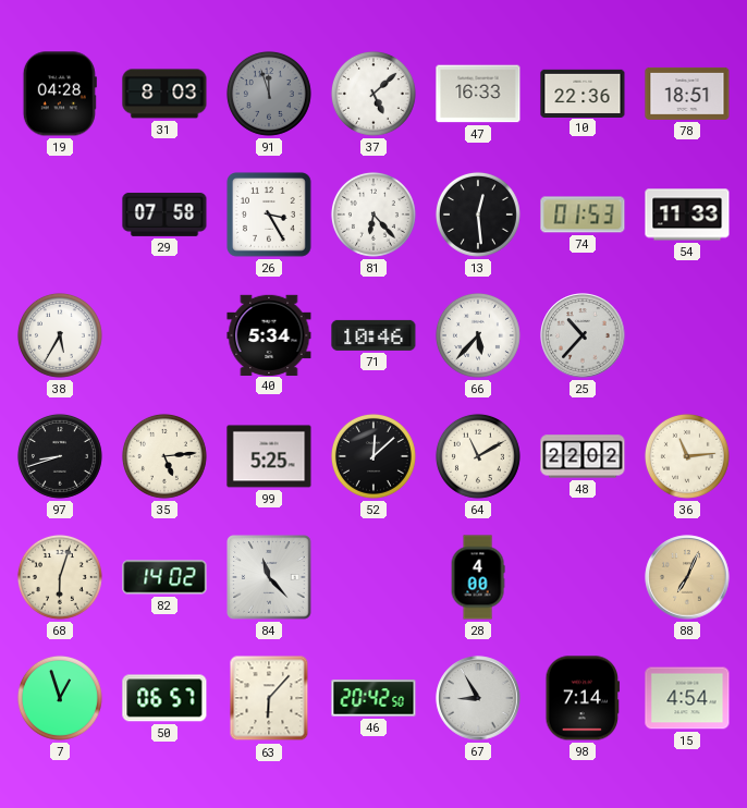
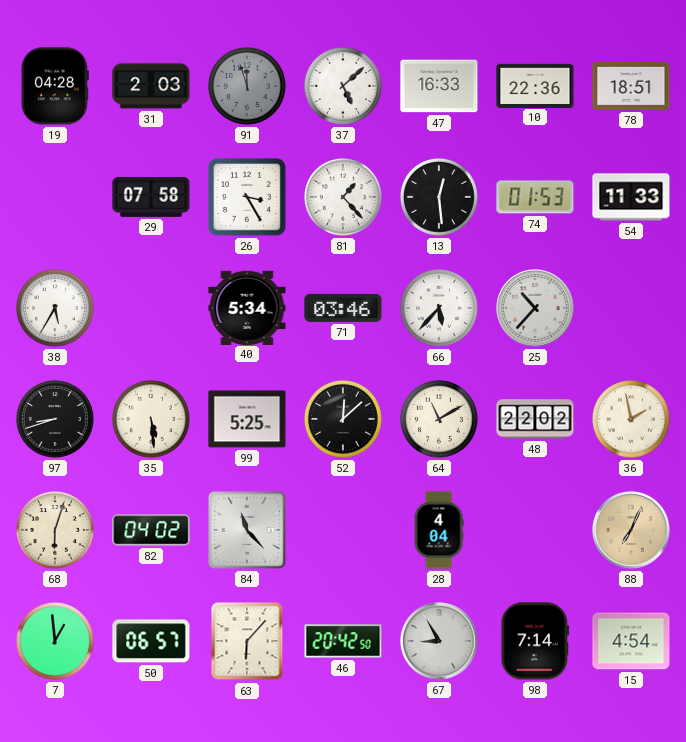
31: 8:03 -> 2:03
81: 6:23 -> 1:23
71: 10:46 -> 03:46
35: 5:14 -> 5:29
36: 11:14 -> 1:58
82: 14:02 -> 04:02
28: 4:00 -> 4:04
7: 12:57 -> 12:59
